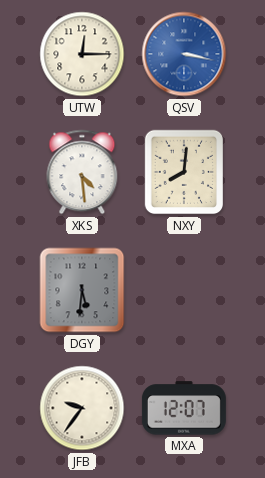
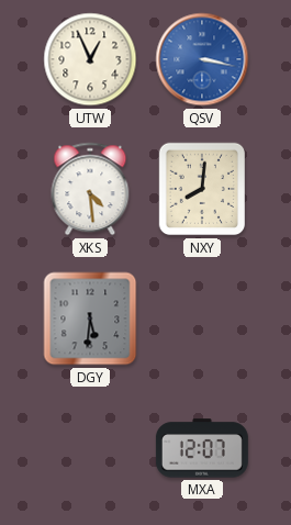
UTW: 12:15 -> 12:56
JFB: 9:36 -> none
